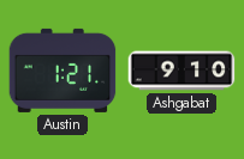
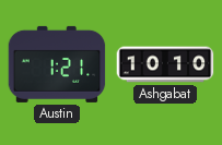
Ashgabat: 9:10 -> 10:10
